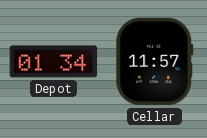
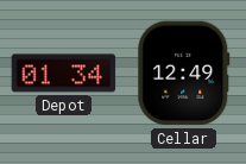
Cellar: 11:57 -> 12:49
